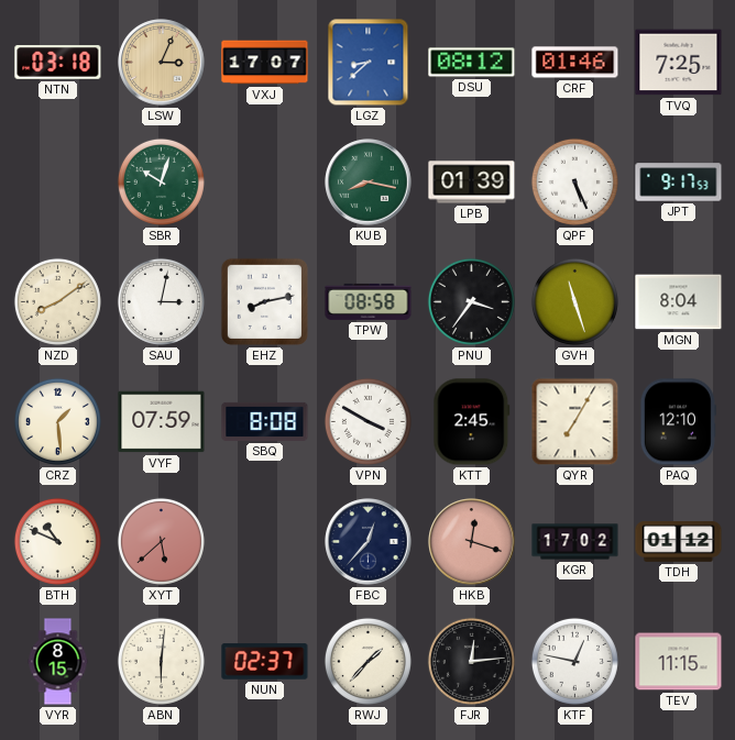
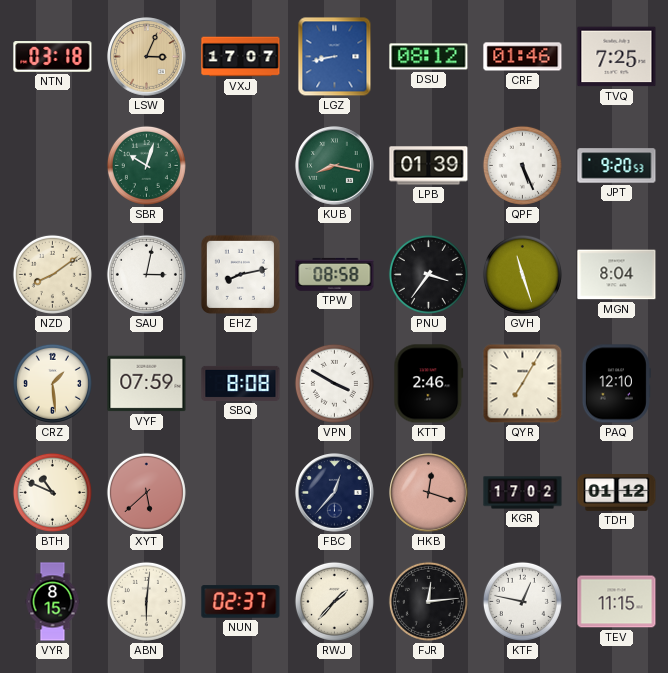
LGZ: 8:38 -> 8:43
JPT: 9:17 -> 9:20
KTT: 2:45 -> 2:46
